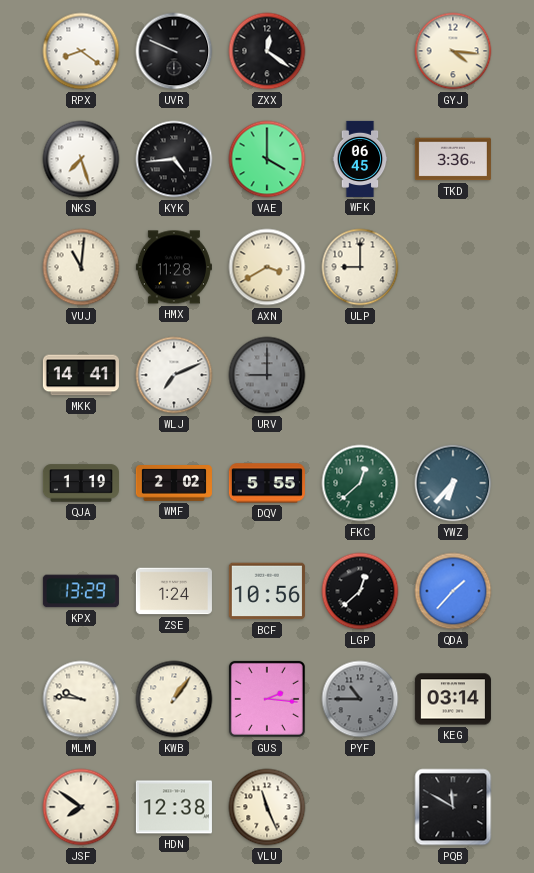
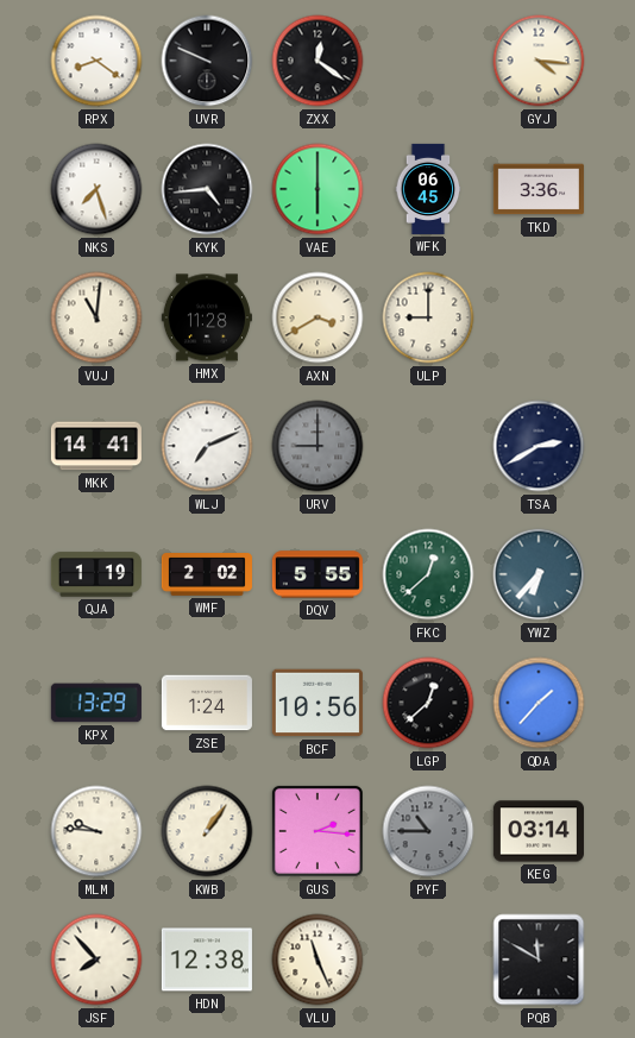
VAE: 4:00 -> 6:00
TSA: none -> 2:40
JSF: 7:51 -> 7:53
